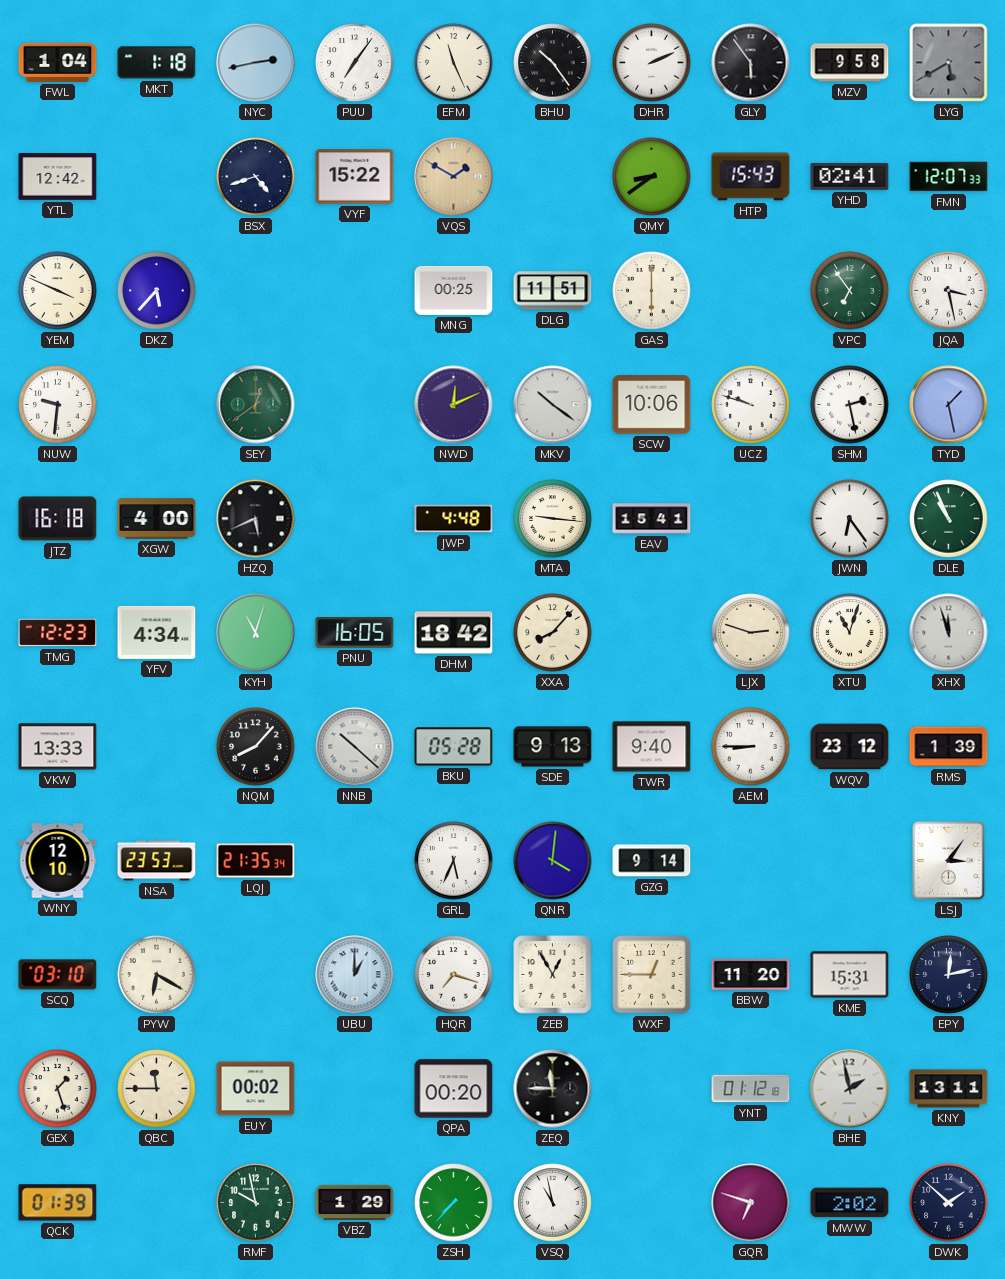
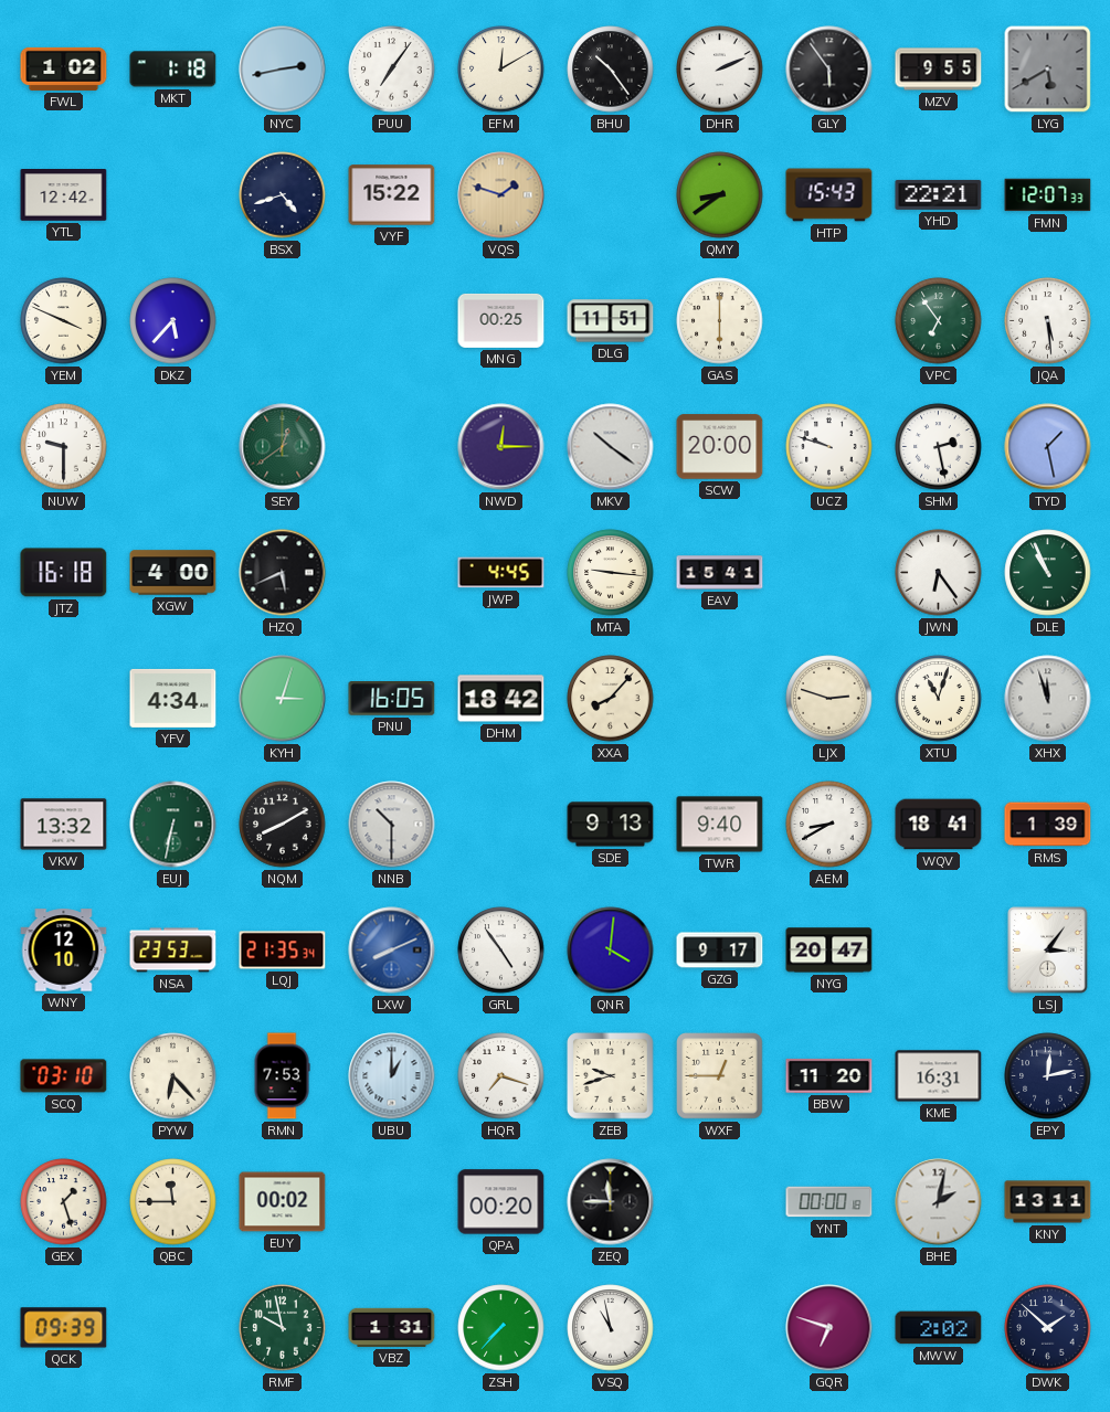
FWL: 1:04 -> 1:02
EFM: 11:26 -> 12:10
MZV: 9:58 -> 9:55
VQS: 1:50 -> 1:48
YHD: 02:41 -> 22:21
JQA: 3:28 -> 5:29
NUW: 9:31 -> 9:30
NWD: 12:11 -> 12:15
SCW: 10:06 -> 20:00
JWP: 4:48 -> 4:45
TMG: 12:23 -> none
KYH: 11:03 -> 3:03
VKW: 13:33 -> 13:32
EUJ: none -> 6:32
NQM: 8:07 -> 8:10
NNB: 10:22 -> 10:30
BKU: 05:28 -> none
AEM: 8:45 -> 8:40
WQV: 23:12 -> 18:41
LXW: none -> 8:11
GRL: 5:34 -> 4:54
GZG: 9:14 -> 9:17
NYG: none -> 20:47
PYW: 6:20 -> 6:23
RMN: none -> 7:53
ZEB: 12:55 -> 9:42
KME: 15:31 -> 16:31
YNT: 01:12 -> 00:00
BHE: 1:58 -> 2:02
QCK: 01:39 -> 09:39
VBZ: 1:29 -> 1:31
